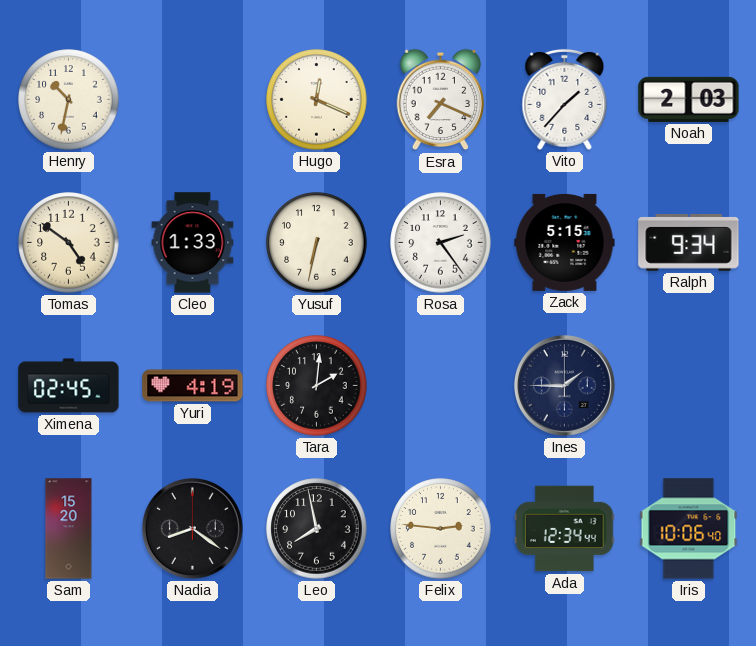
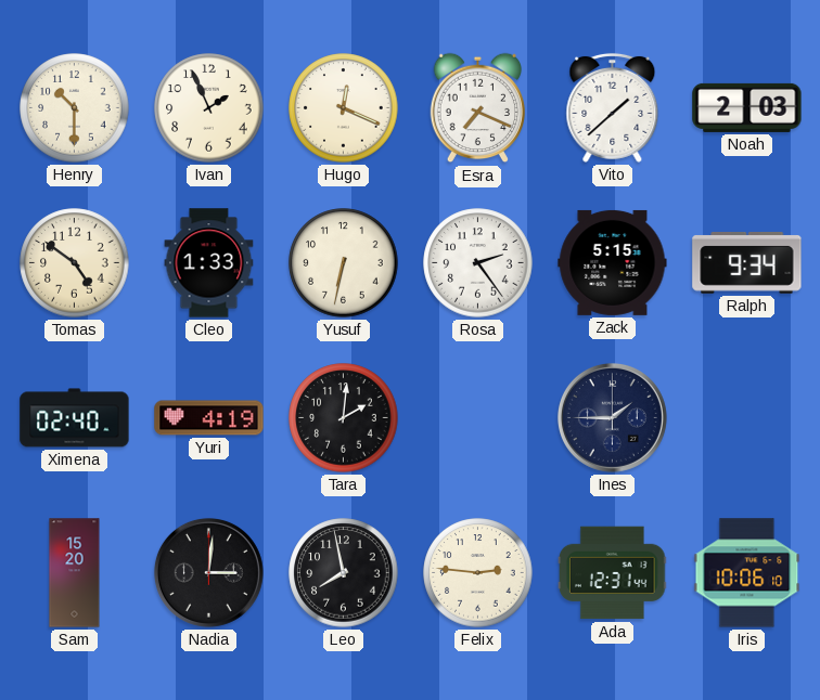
Henry: 10:32 -> 10:30
Ivan: none -> 1:56
Vito: 1:37 -> 1:38
Ximena: 02:45 -> 02:40
Nadia: 8:21 -> 3:01
Ada: 12:34 -> 12:31
Iris: 10:06:40 -> 10:06:10
